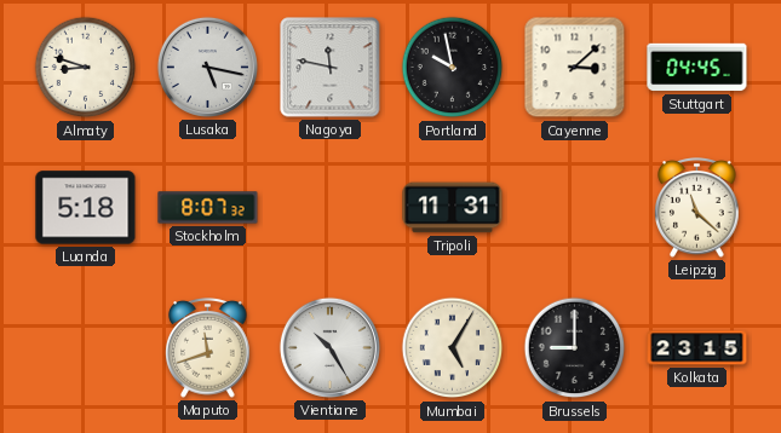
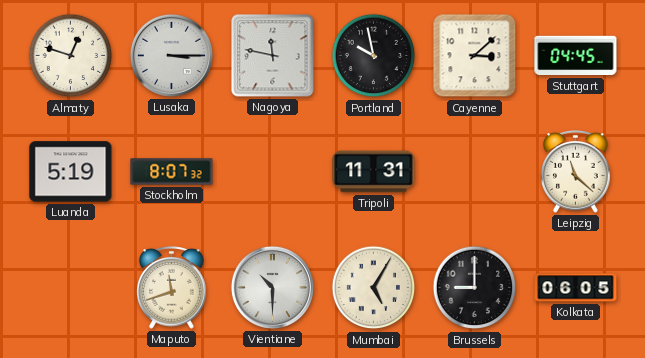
Almaty: 8:48 -> 12:48
Lusaka: 5:17 -> 3:15
Luanda: 5:18 -> 5:19
Vientiane: 10:25 -> 10:30
Kolkata: 23:15 -> 06:05
